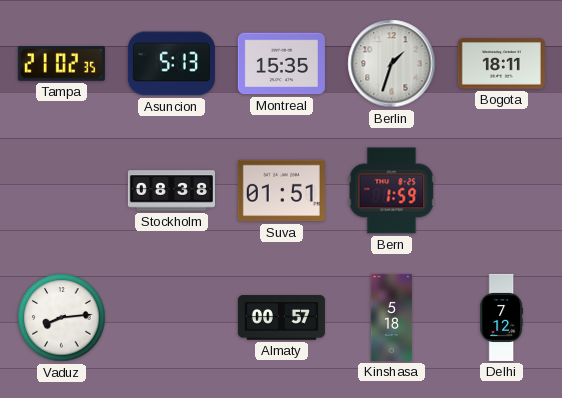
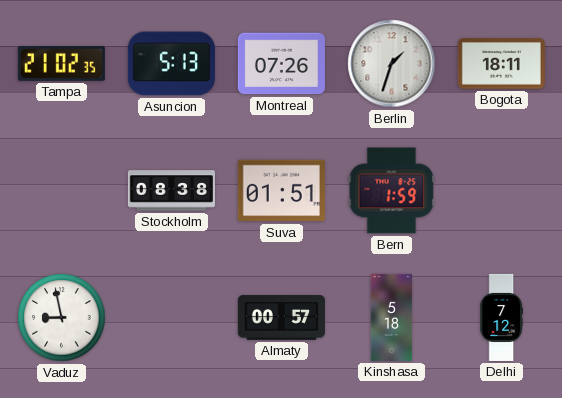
Montreal: 15:35 -> 07:26
Vaduz: 8:14 -> 8:58
